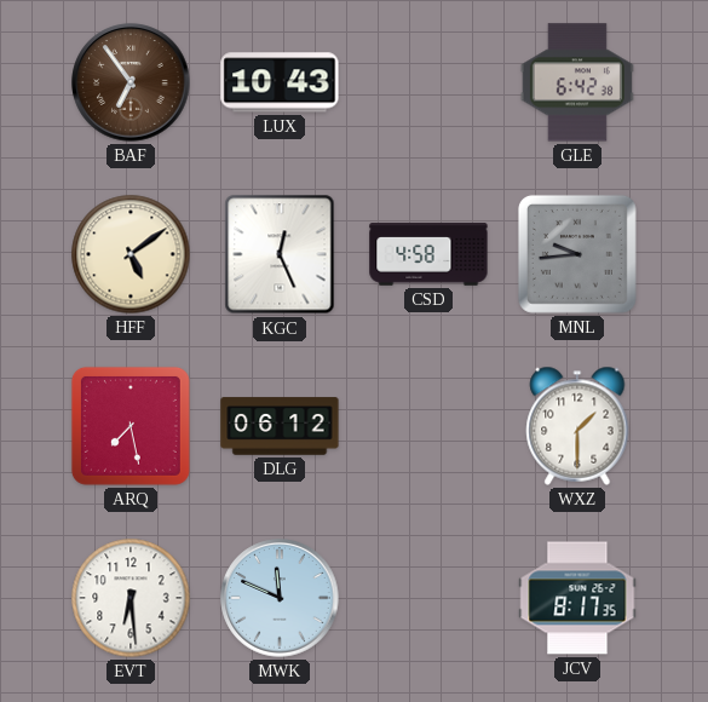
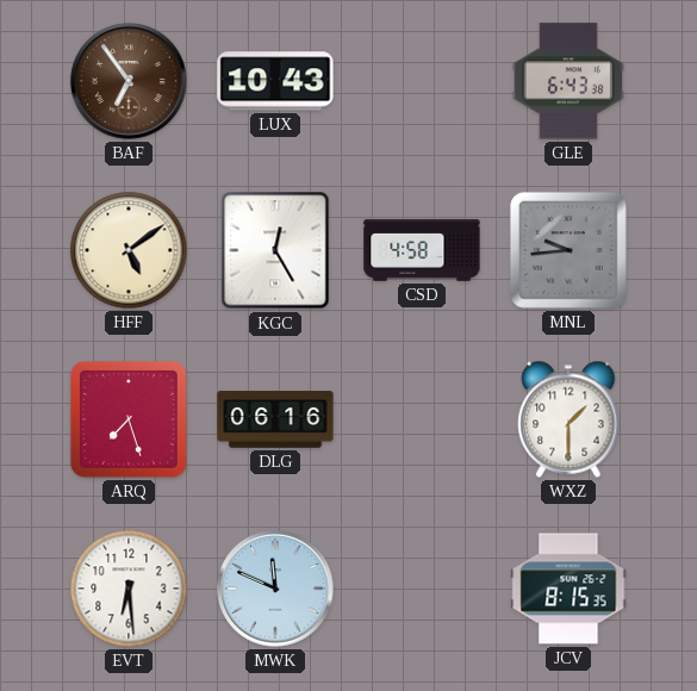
GLE: 6:42 -> 6:43
KGC: 12:26 -> 12:25
ARQ: 7:28 -> 7:27
DLG: 06:12 -> 06:16
JCV: 8:17 -> 8:15
